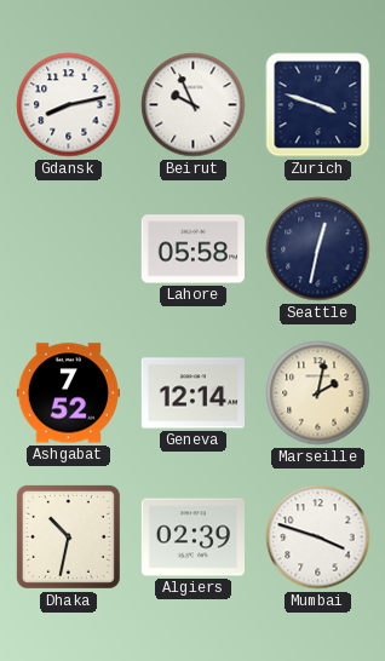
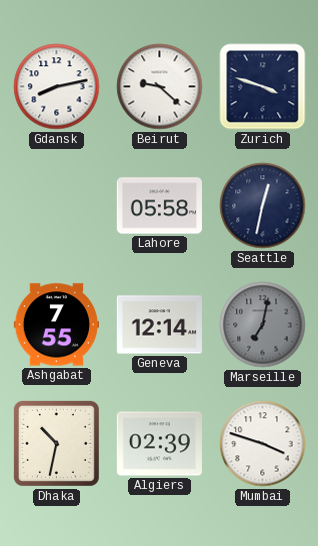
Beirut: 9:56 -> 9:22
Ashgabat: 7:52 -> 7:55
Marseille: 2:02 -> 7:02
Marseille dial: cream -> grey
